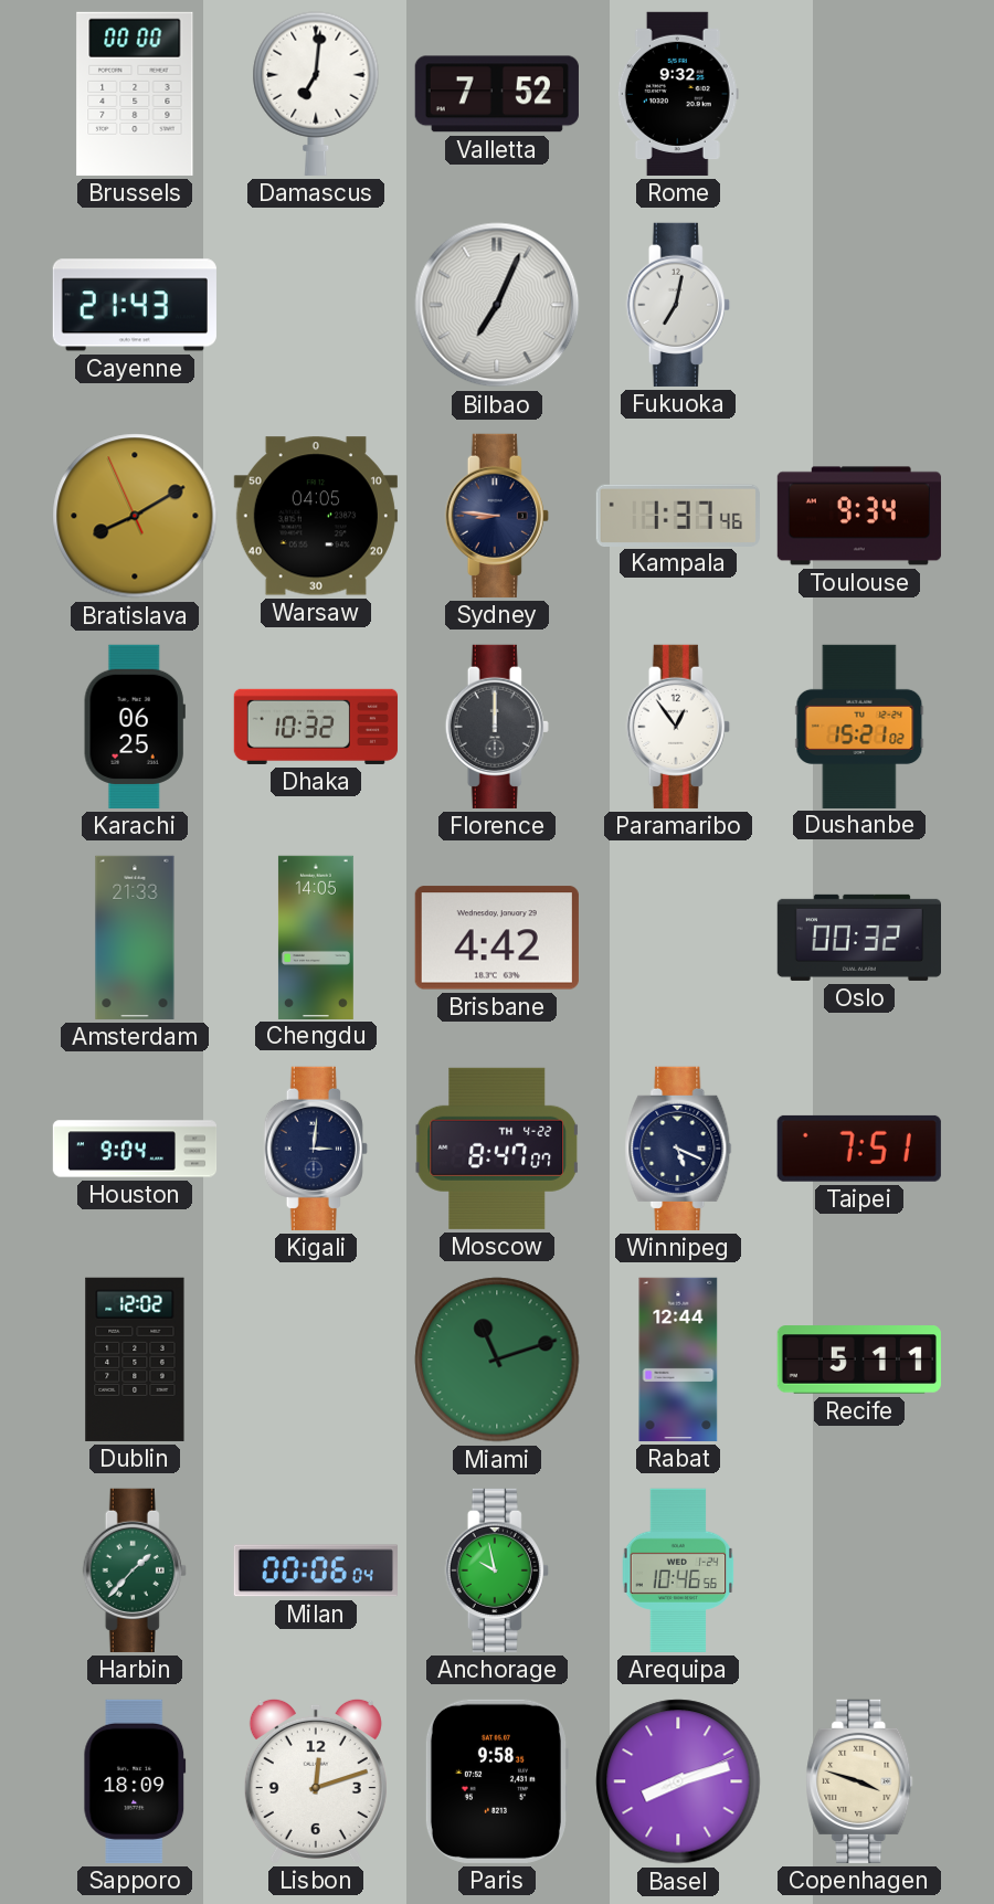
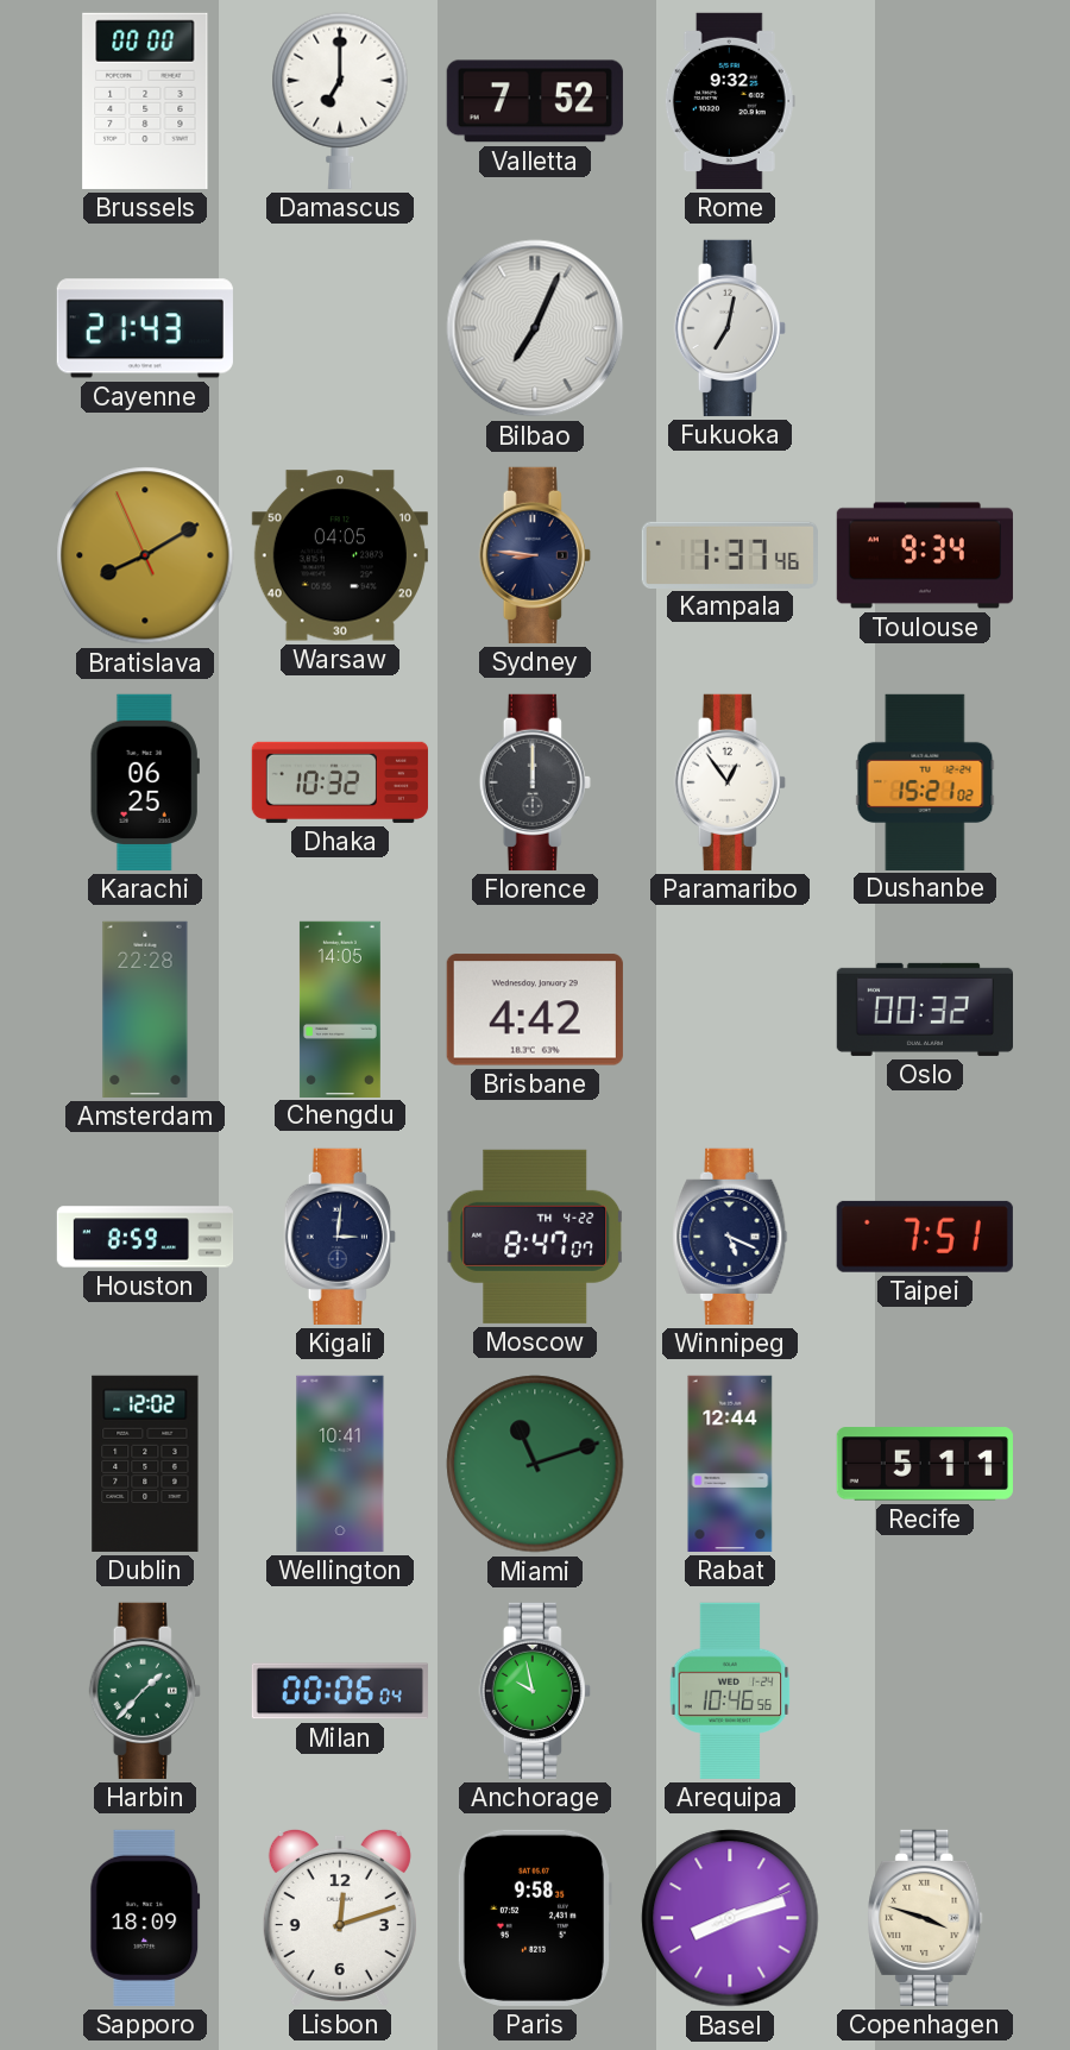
Damascus: 7:01 -> 7:00
Amsterdam: 21:33 -> 22:28
Houston: 9:04 -> 8:59
Wellington: none -> 10:41
